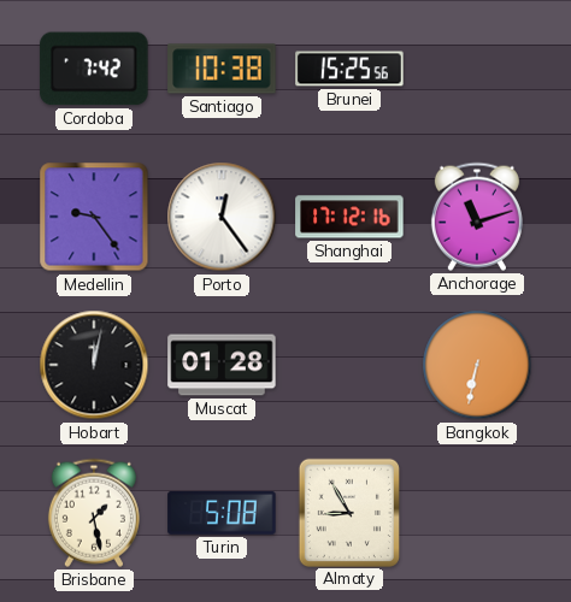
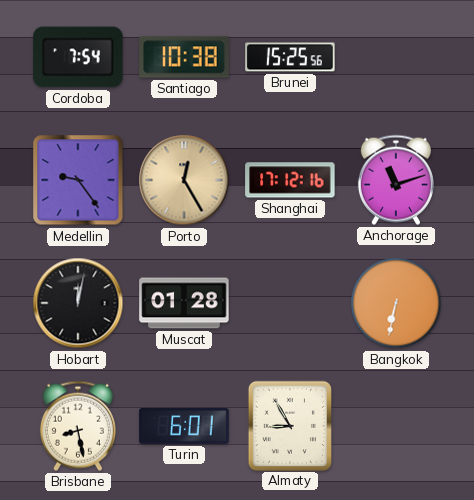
Cordoba: 7:42 -> 7:54
Porto: 12:24 -> 12:25
Porto dial: white -> champagne
Brisbane: 1:28 -> 8:28
Turin: 5:08 -> 6:01
